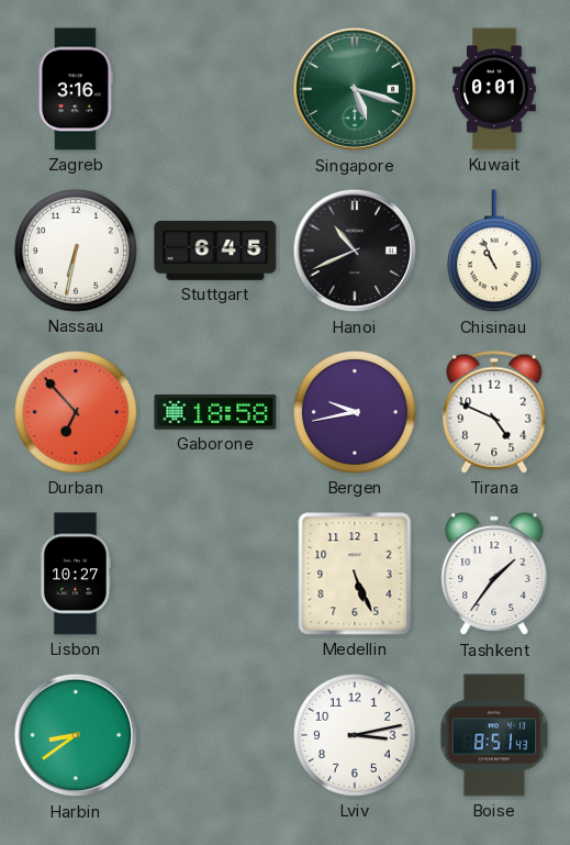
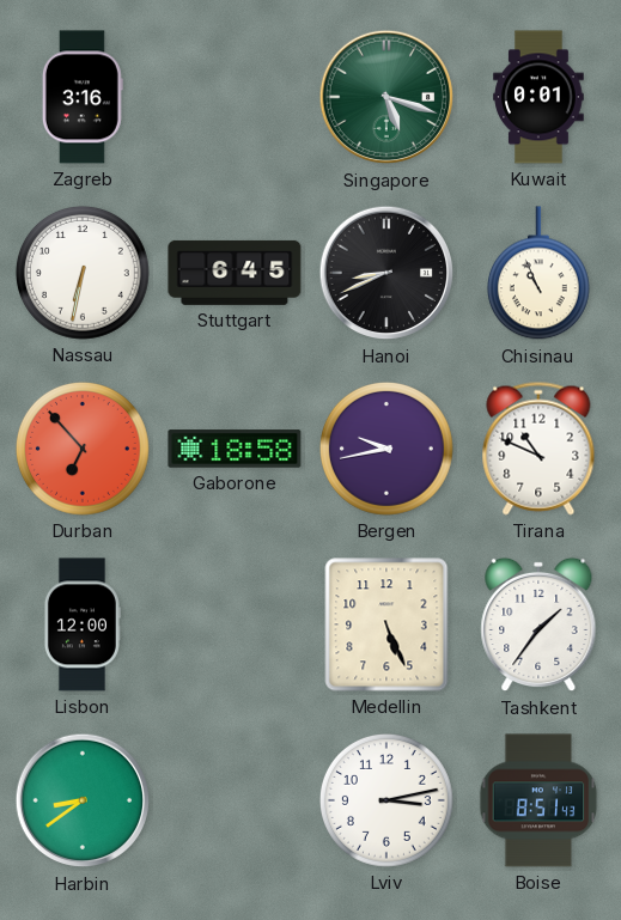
Hanoi: 10:41 -> 8:41
Tirana: 4:49 -> 10:49
Lisbon: 10:27 -> 12:00
